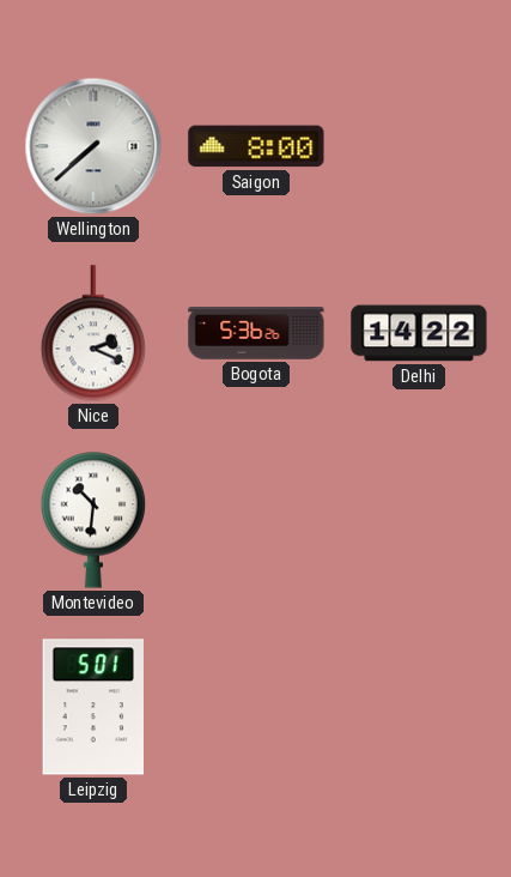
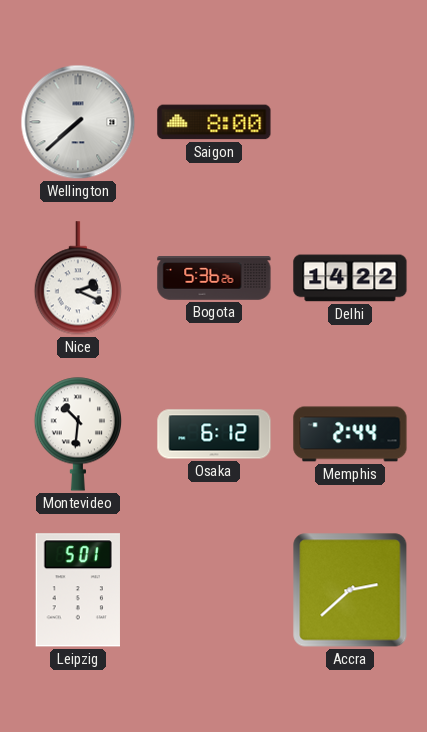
Osaka: none -> 6:12
Memphis: none -> 2:44
Accra: none -> 2:38
